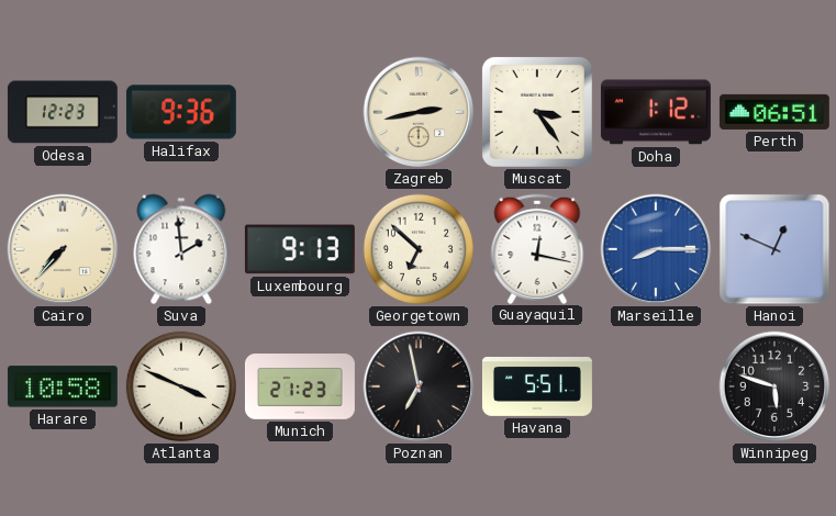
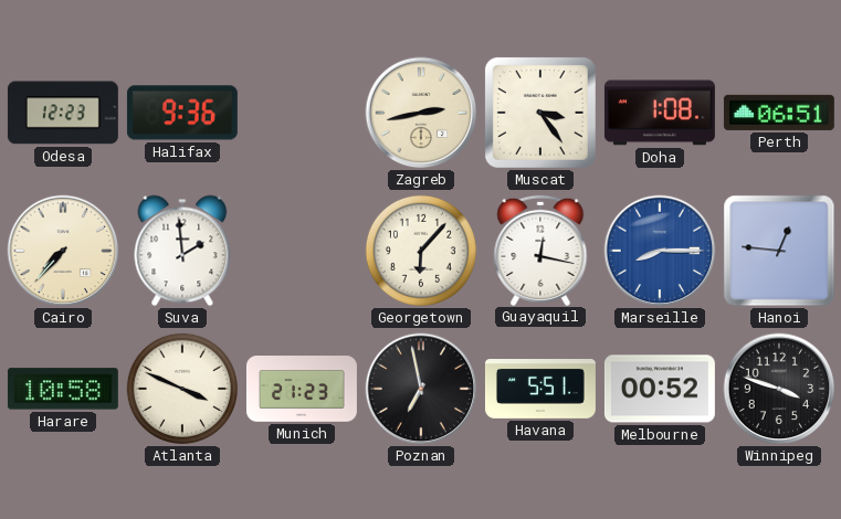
Doha: 1:12 -> 1:08
Luxembourg: 9:13 -> none
Georgetown: 6:52 -> 6:07
Hanoi: 12:49 -> 12:46
Melbourne: none -> 00:52
Winnipeg: 5:48 -> 3:48
